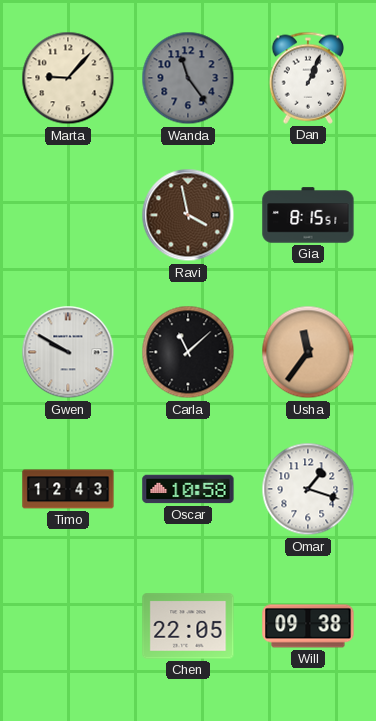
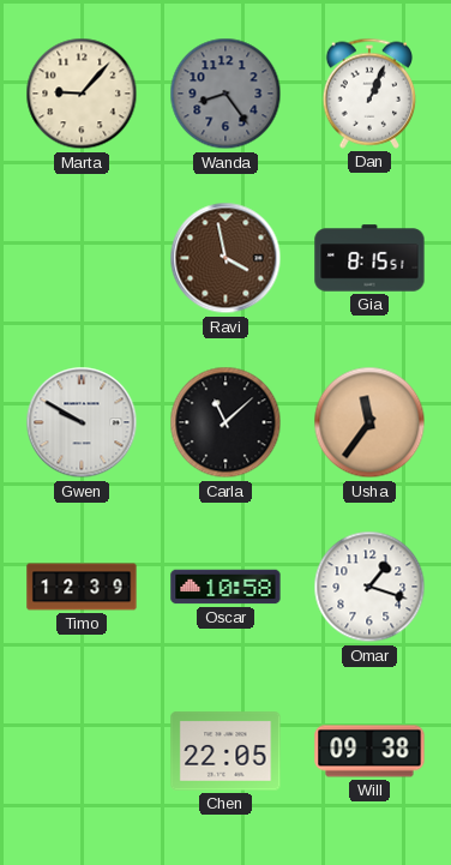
Wanda: 11:24 -> 8:24
Timo: 12:43 -> 12:39
